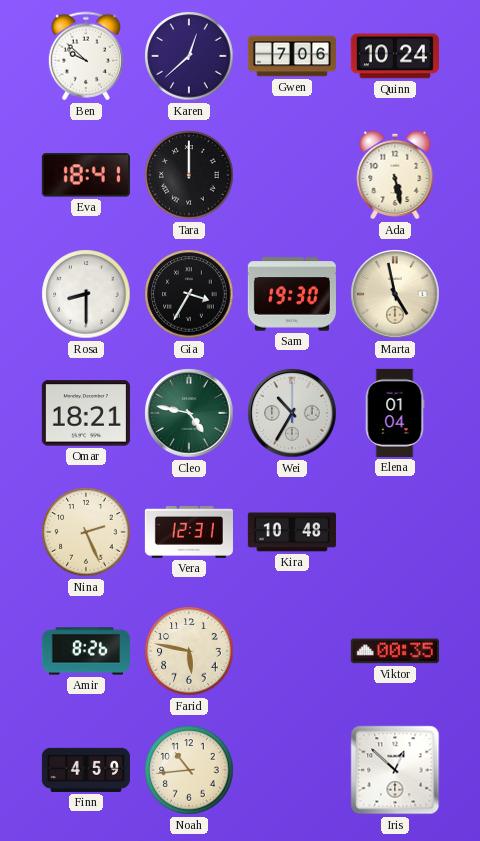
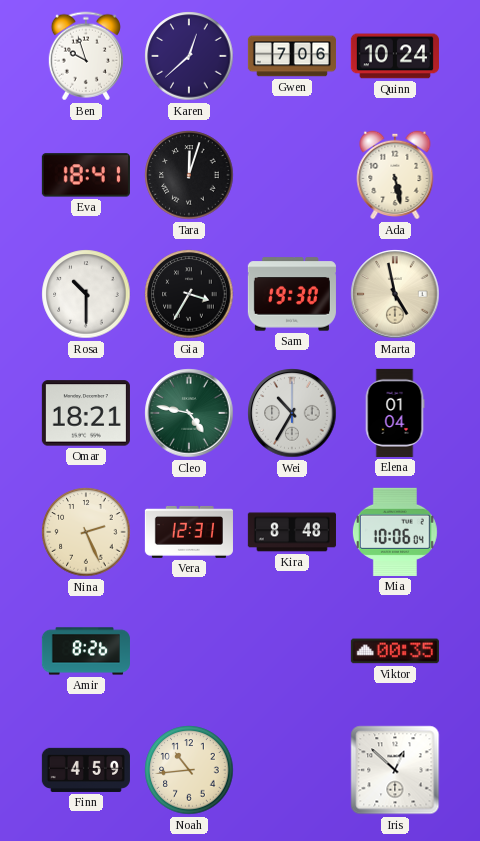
Ben: 9:52 -> 9:57
Tara: 12:00 -> 12:03
Rosa: 8:30 -> 10:30
Kira: 10:48 -> 8:48
Mia: none -> 10:06
Farid: 5:47 -> none
